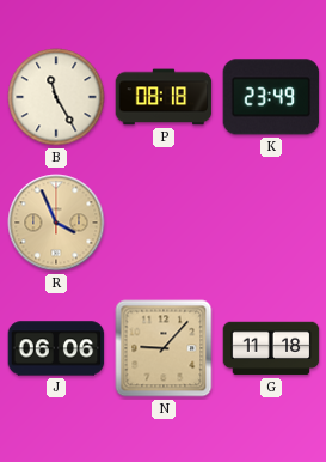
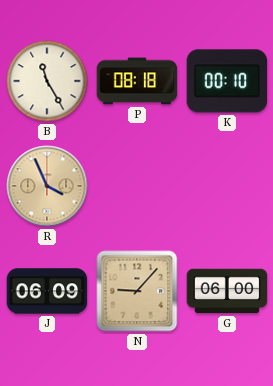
K: 23:49 -> 00:10
J: 06:06 -> 06:09
G: 11:18 -> 06:00
